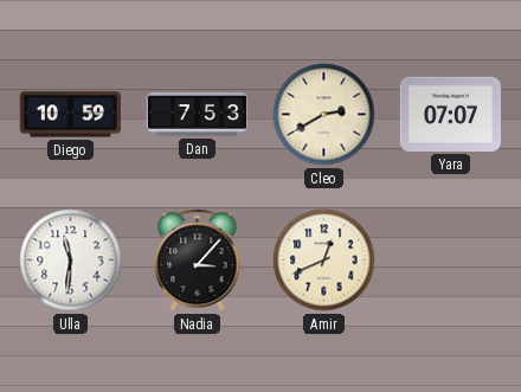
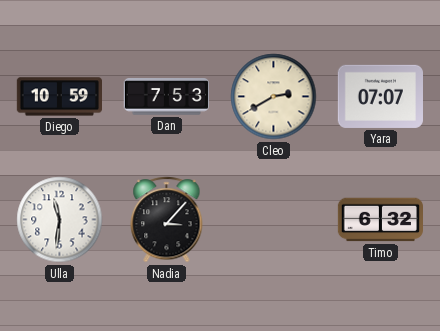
Amir: 12:41 -> none
Timo: none -> 6:32
